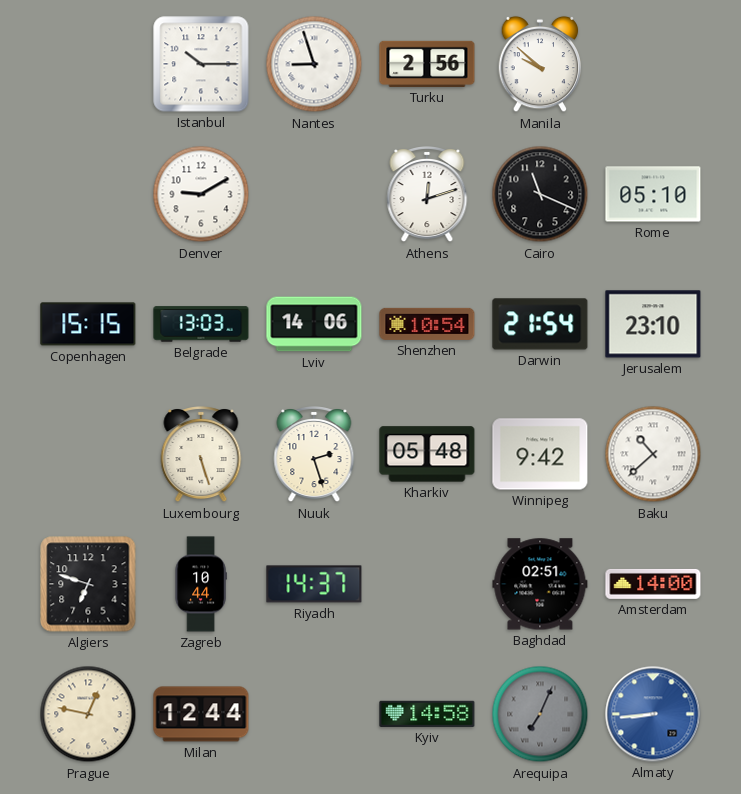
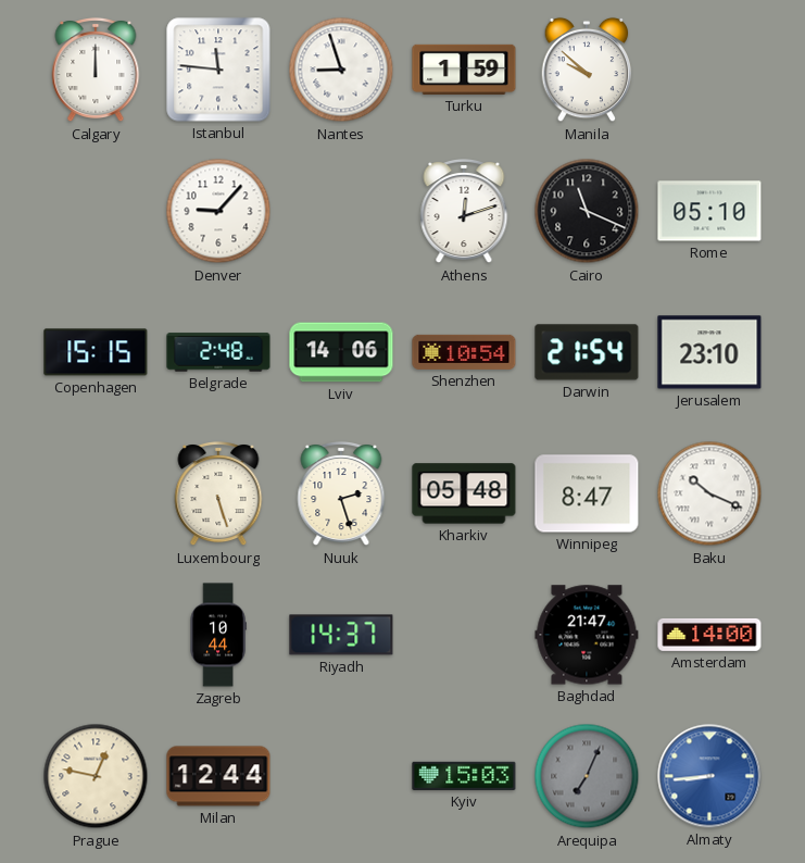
Calgary: none -> 12:00
Istanbul: 10:15 -> 11:46
Turku: 2:56 -> 1:59
Denver: 9:10 -> 9:07
Belgrade: 13:03 -> 2:48
Winnipeg: 9:42 -> 8:47
Baku: 10:38 -> 10:19
Algiers: 6:48 -> none
Baghdad: 02:51 -> 21:47
Kyiv: 14:58 -> 15:03
